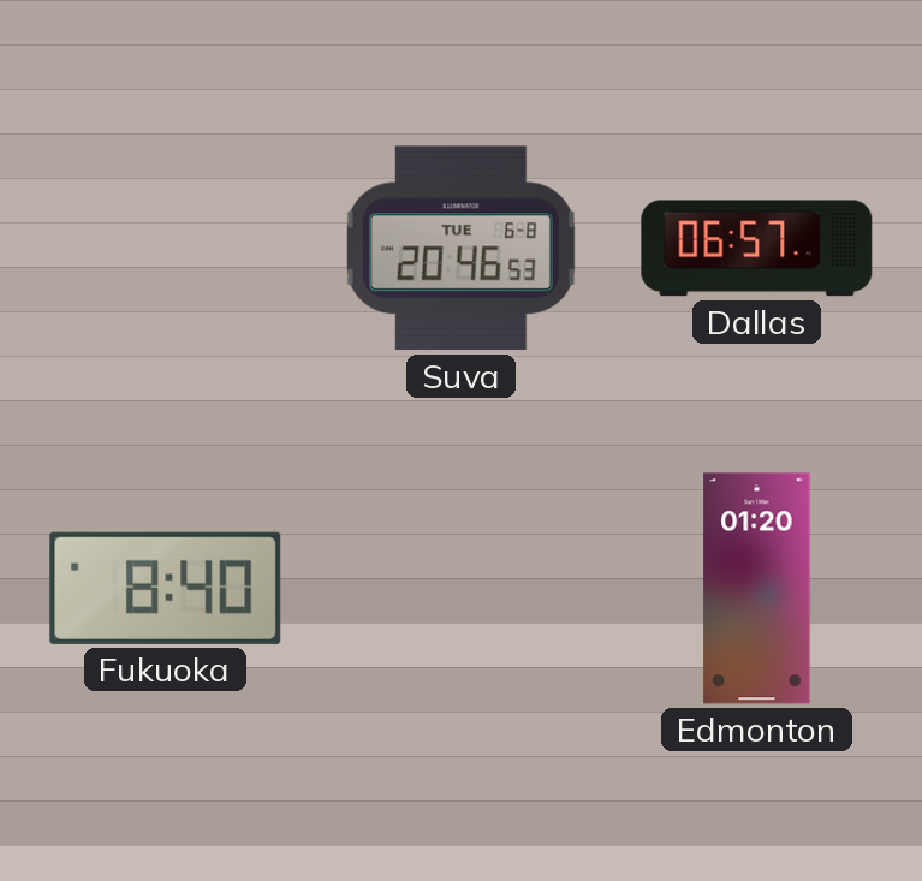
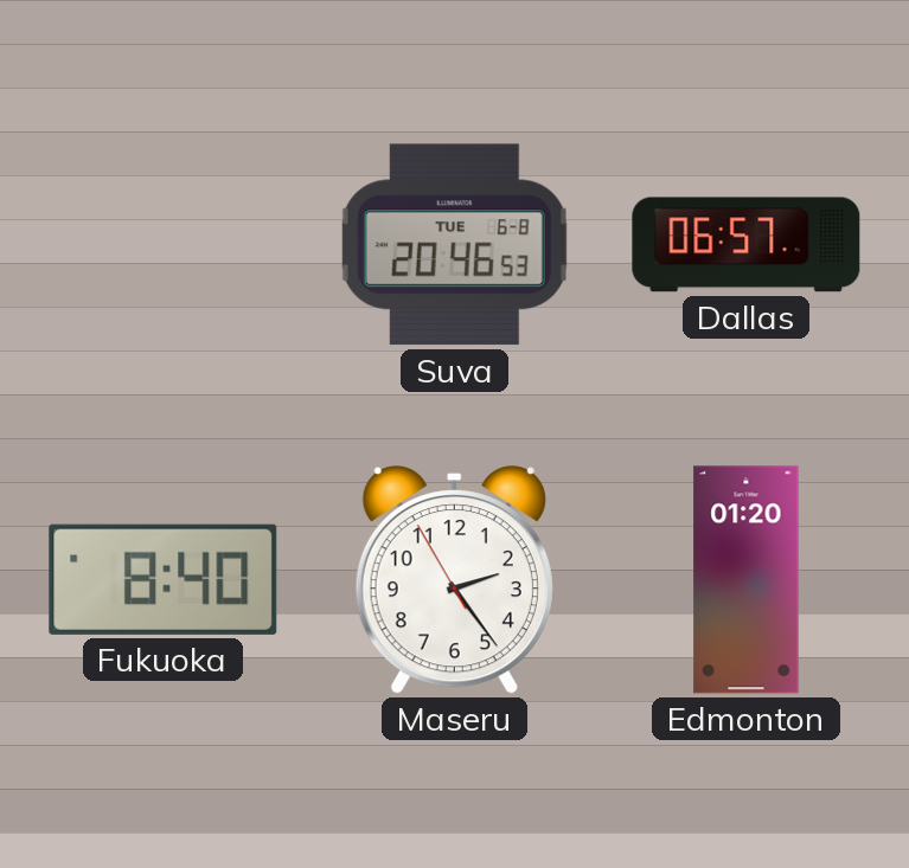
Maseru: none -> 2:23
